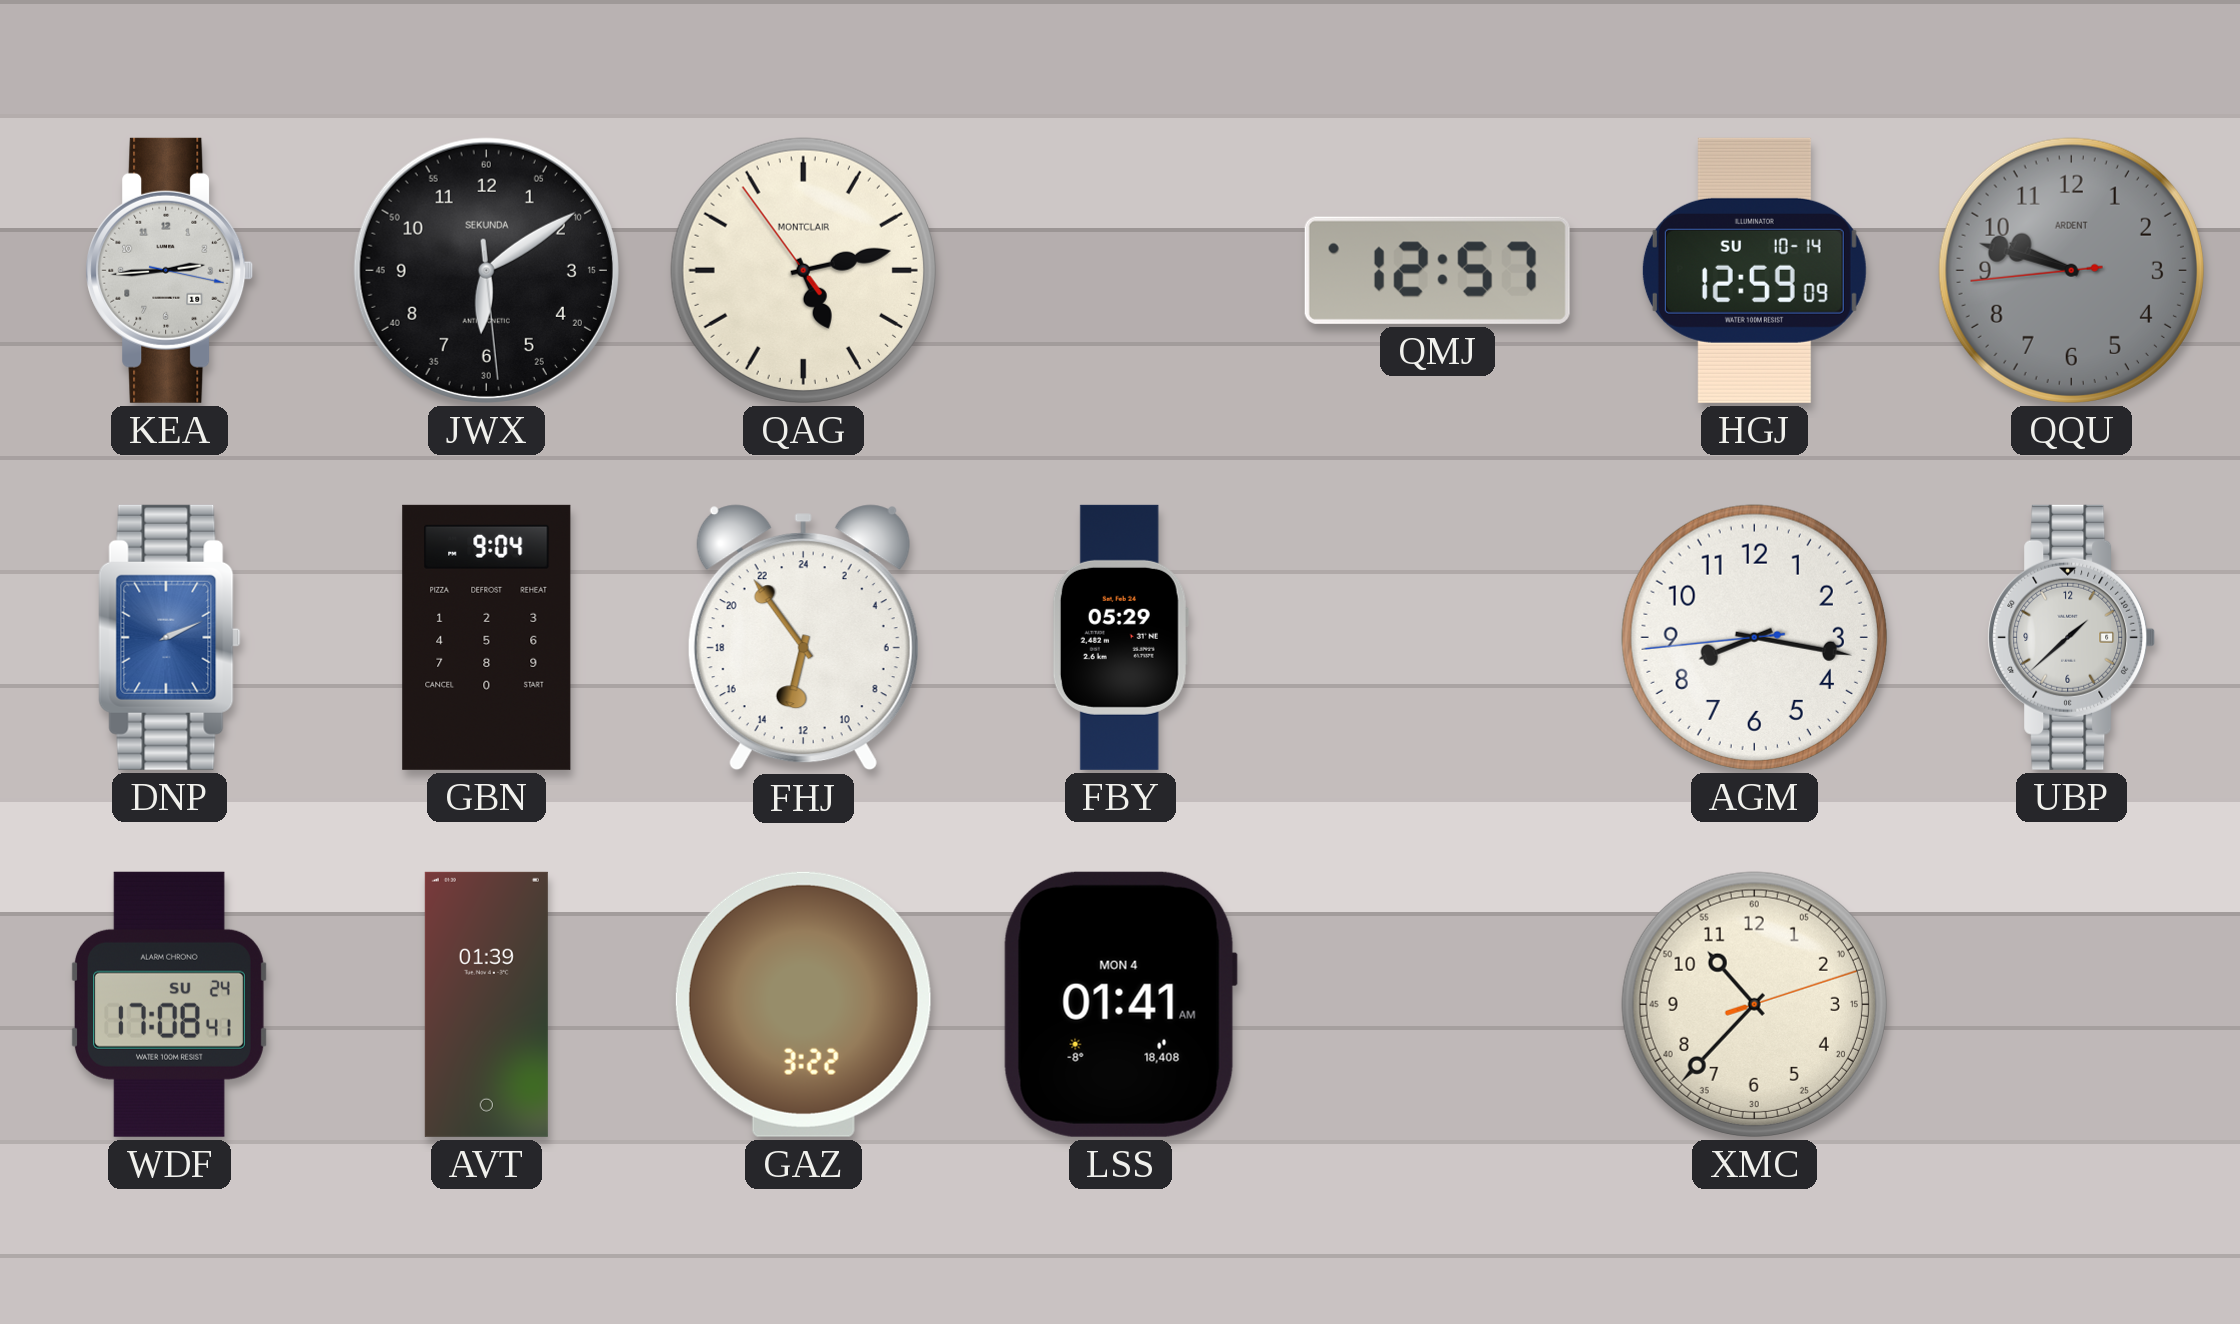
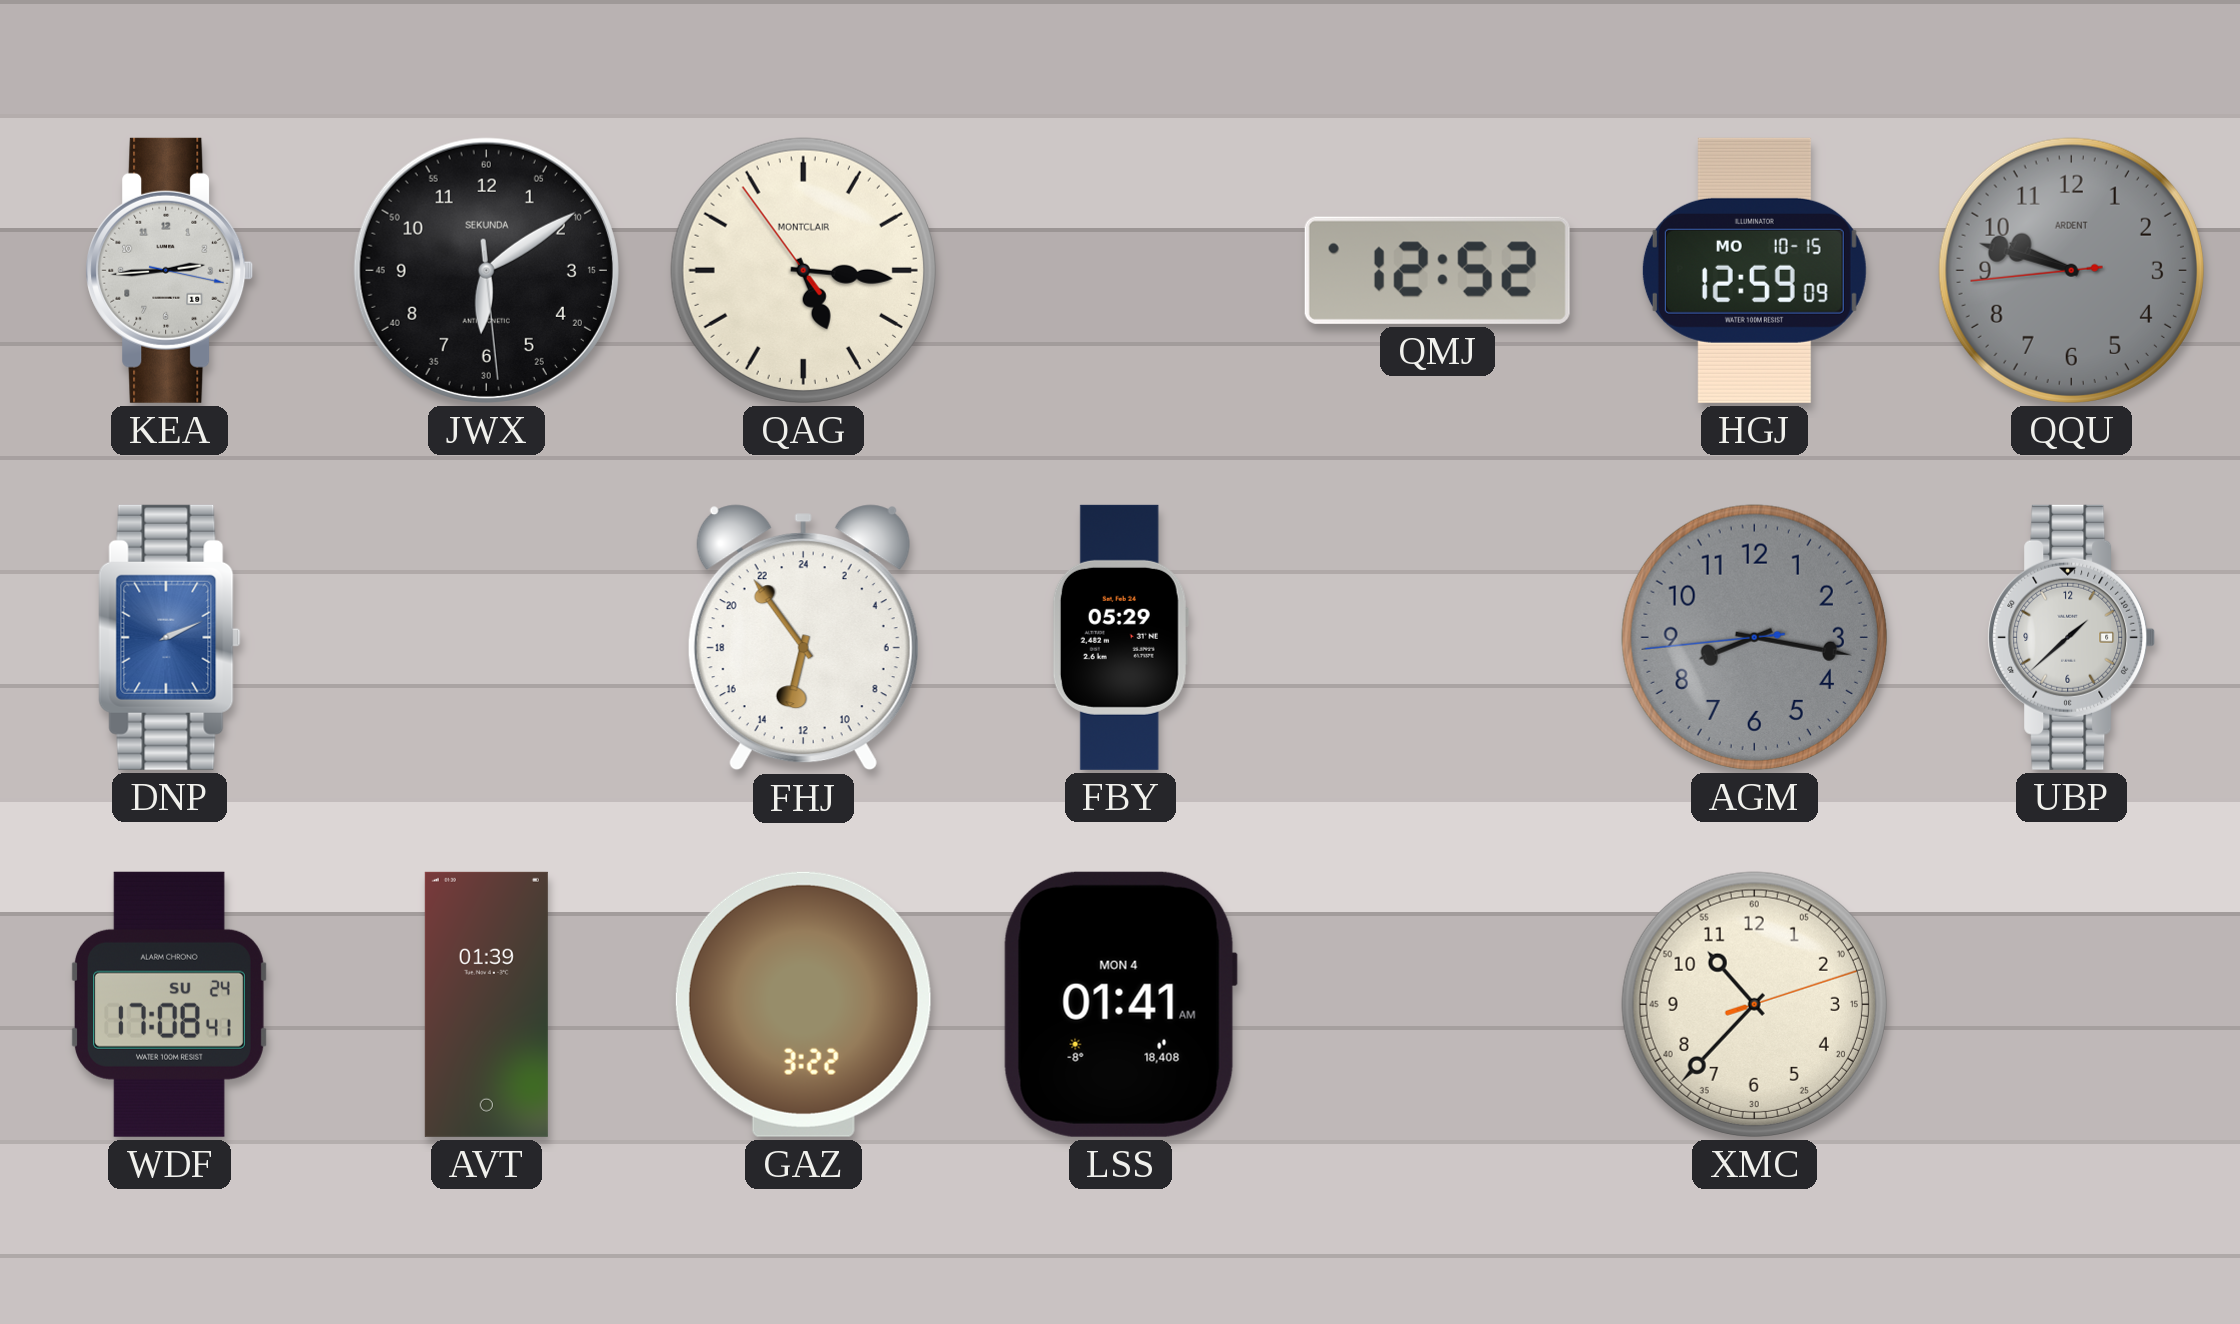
QAG: 5:12 -> 5:15
QMJ: 12:57 -> 12:52
HGJ date: SU 10-14 -> MO 10-15
GBN: 9:04 -> none
AGM dial: white -> grey
